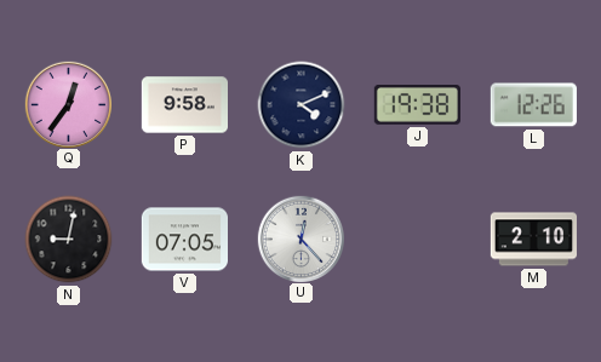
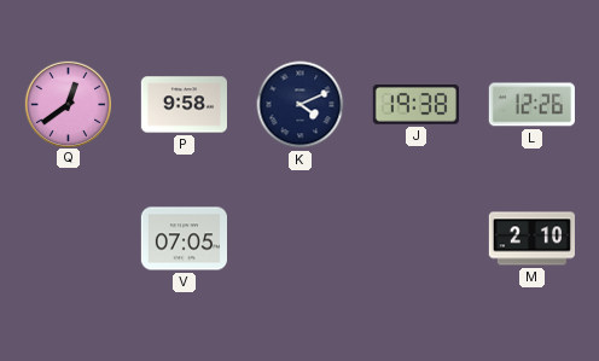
Q: 12:36 -> 12:39
N: 9:02 -> none
U: 12:23 -> none
